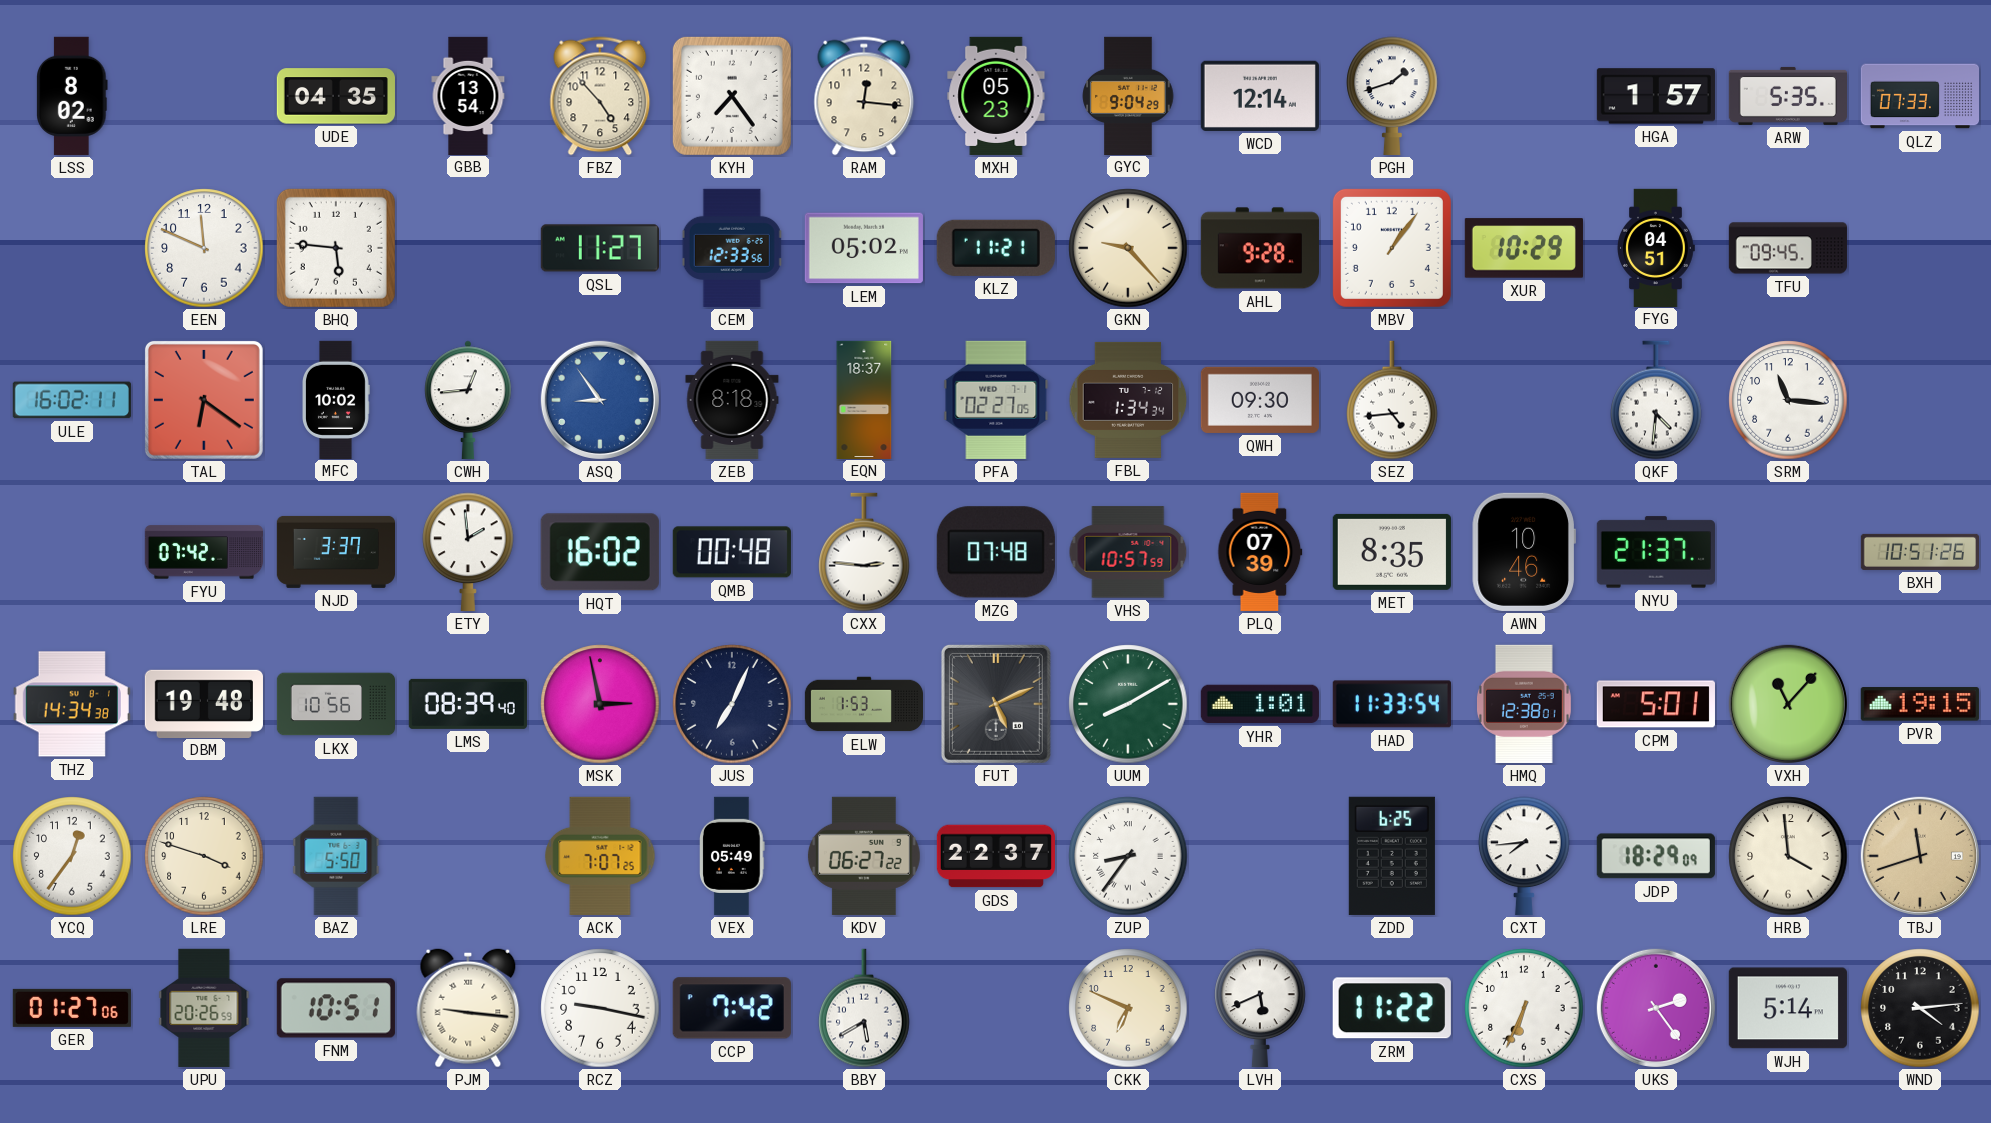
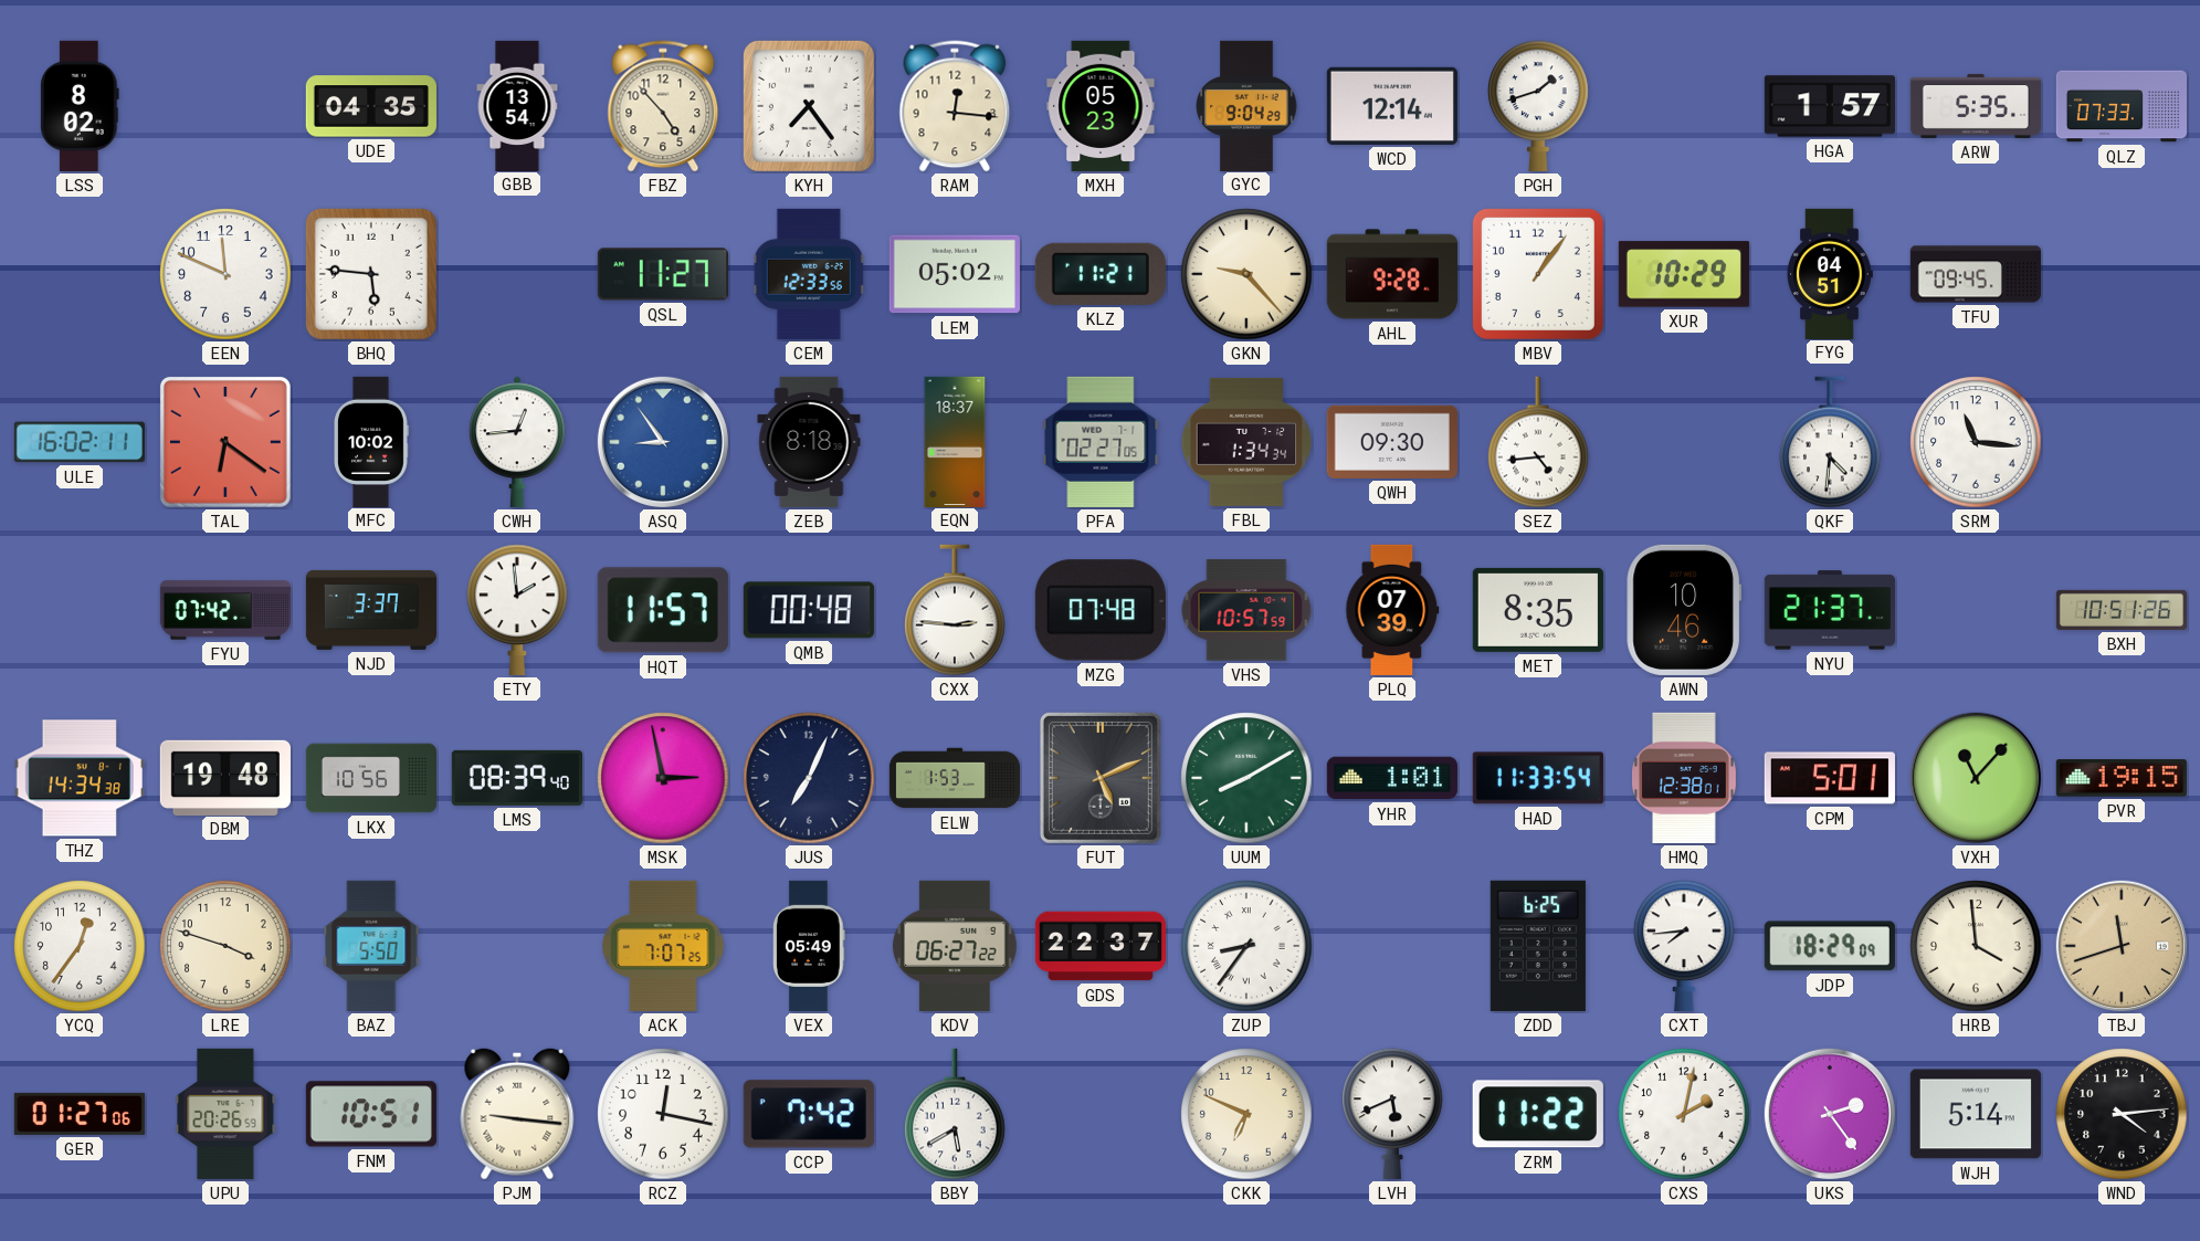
HQT: 16:02 -> 11:57
RCZ: 9:17 -> 12:17
CXS: 6:34 -> 2:02
